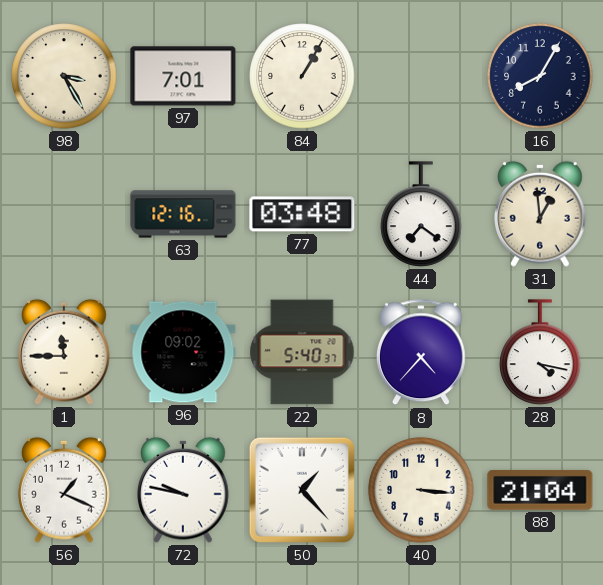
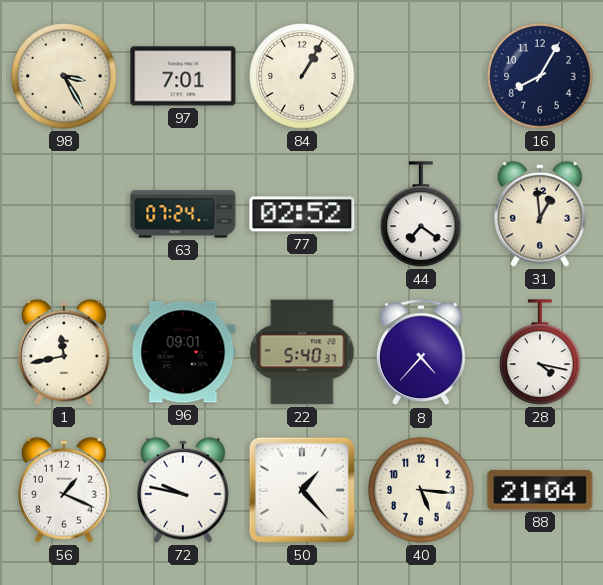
63: 12:16 -> 07:24
77: 03:48 -> 02:52
1: 11:45 -> 11:43
96: 09:02 -> 09:01
40: 3:16 -> 5:16
